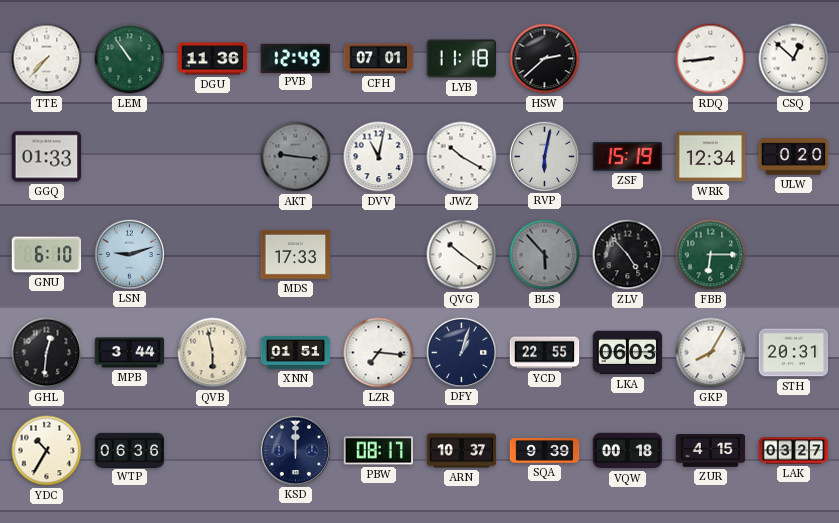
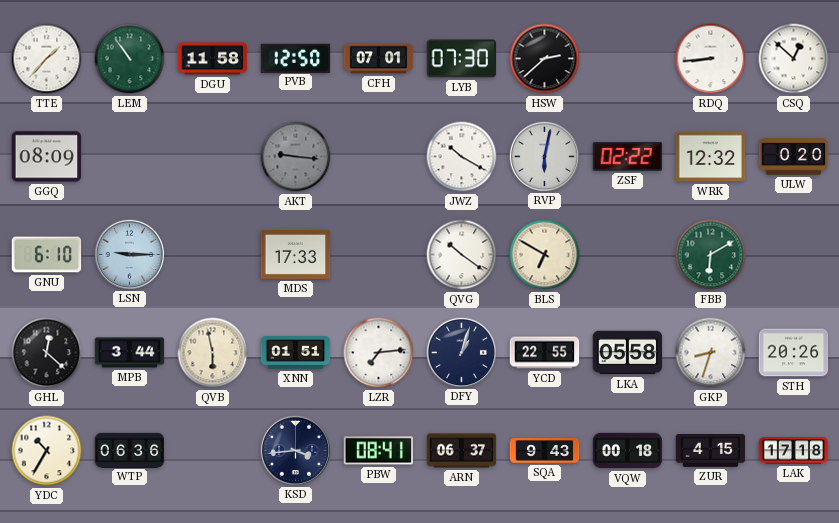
TTE: 7:37 -> 1:37
DGU: 11:36 -> 11:58
PVB: 12:49 -> 12:50
LYB: 11:18 -> 07:30
GGQ: 01:33 -> 08:09
DVV: 11:02 -> none
ZSF: 15:19 -> 02:22
WRK: 12:34 -> 12:32
LSN: 9:12 -> 9:15
BLS: 5:53 -> 6:50
BLS dial: grey -> cream
ZLV: 4:53 -> none
FBB: 6:15 -> 6:10
GHL: 12:31 -> 12:22
LZR: 7:16 -> 7:14
LKA: 06:03 -> 05:58
GKP: 8:05 -> 8:33
STH: 20:31 -> 20:26
KSD: 12:00 -> 3:44
PBW: 08:17 -> 08:41
ARN: 10:37 -> 06:37
SQA: 9:39 -> 9:43
LAK: 03:27 -> 17:18
